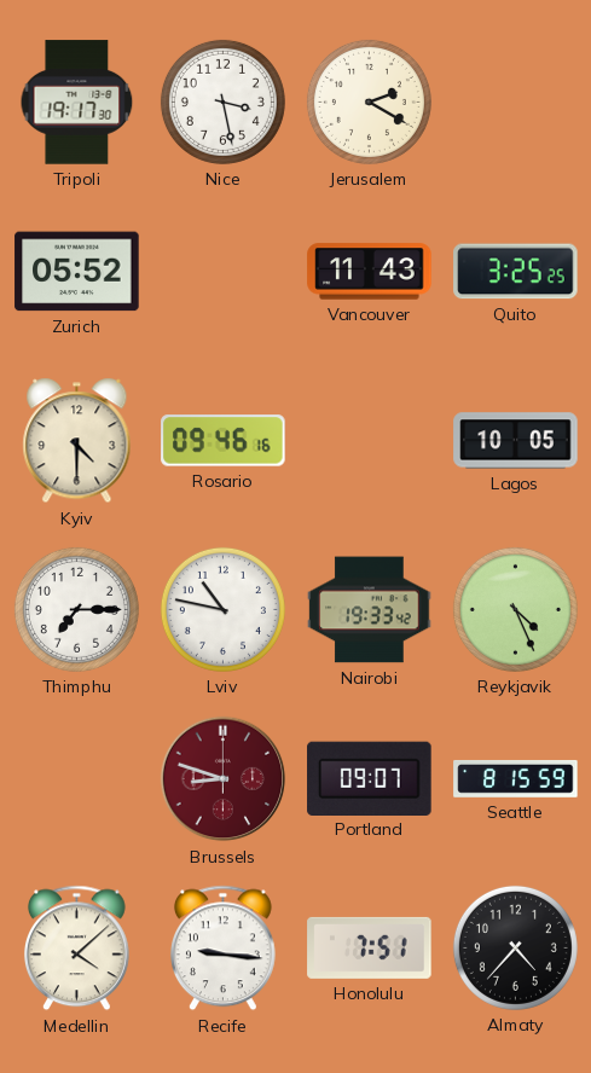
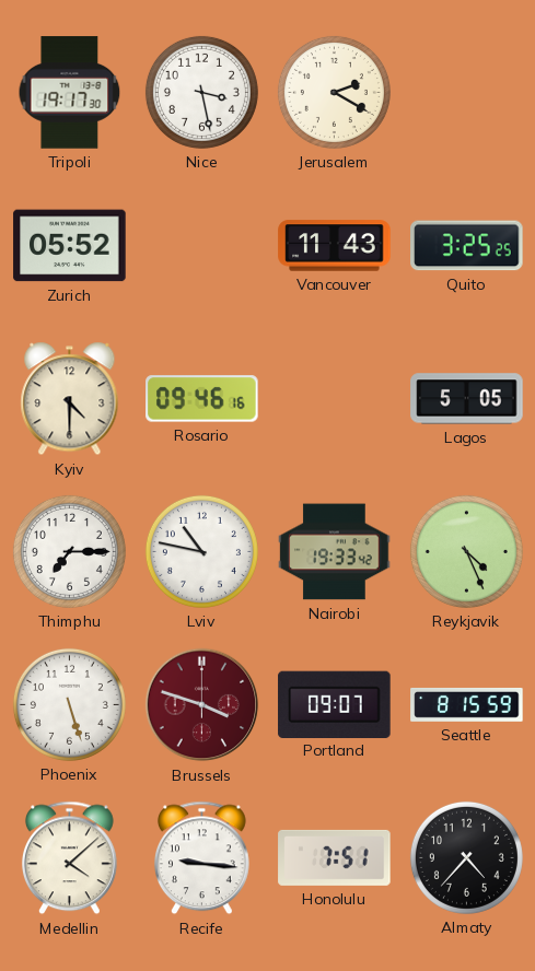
Lagos: 10:05 -> 5:05
Phoenix: none -> 5:27
Brussels: 8:48 -> 3:48
